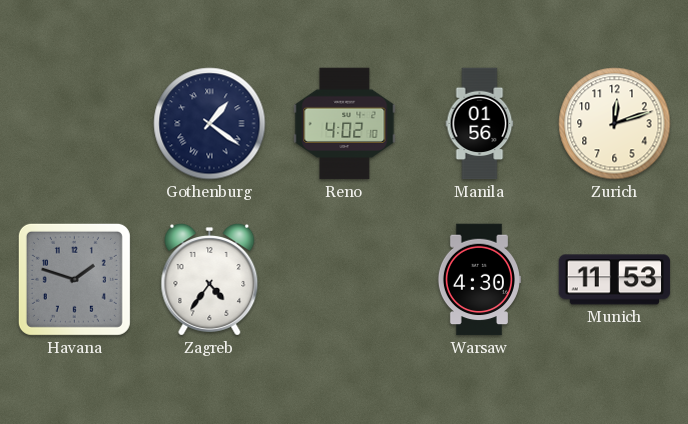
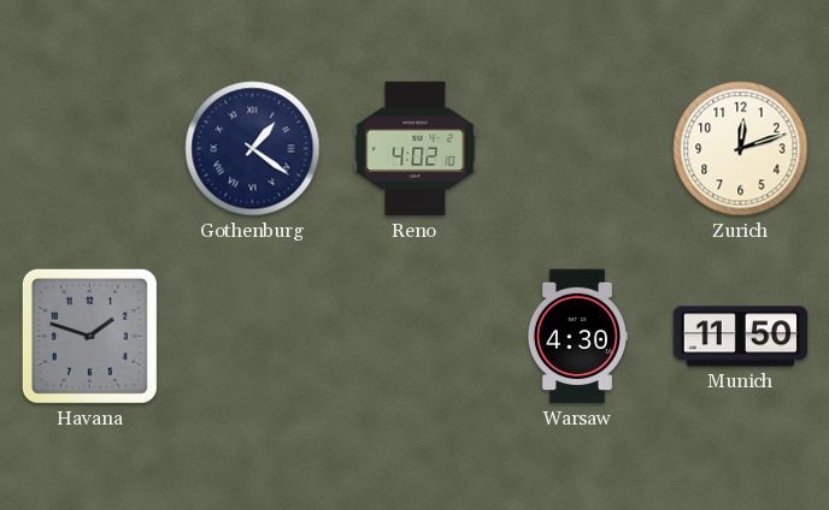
Manila: 01:56 -> none
Zagreb: 4:36 -> none
Munich: 11:53 -> 11:50
